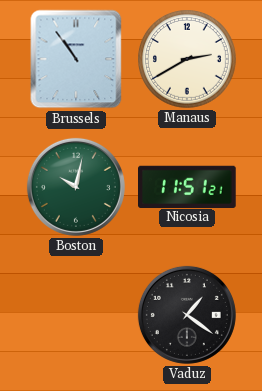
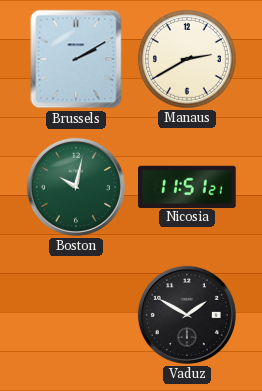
Brussels: 10:54 -> 2:10
Vaduz: 1:21 -> 1:50
